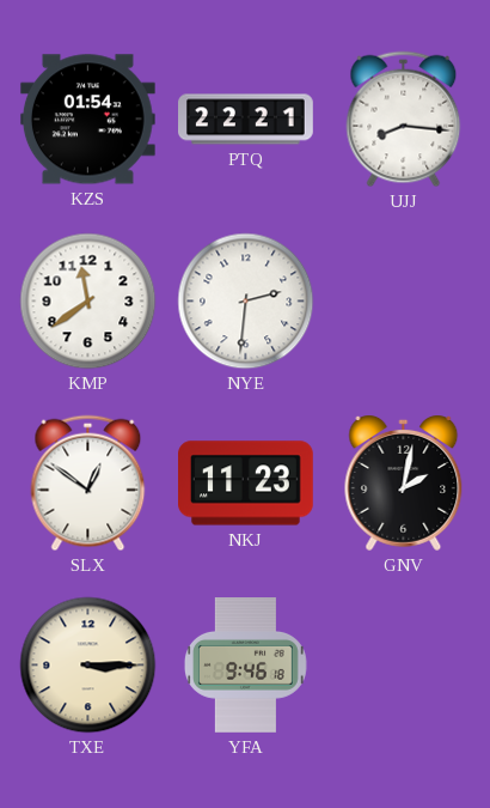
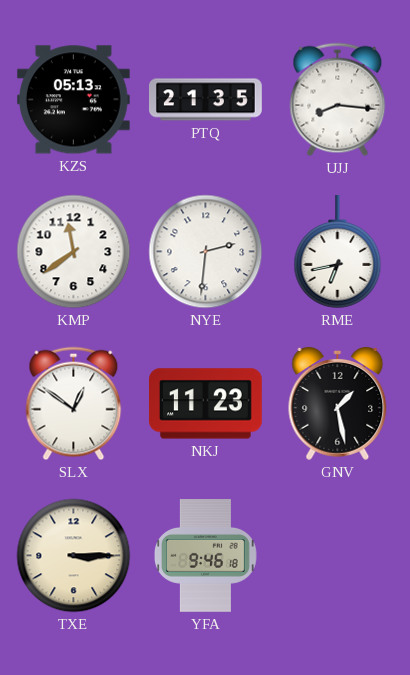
KZS: 01:54 -> 05:13
PTQ: 22:21 -> 21:35
RME: none -> 6:43
GNV: 2:02 -> 1:28
